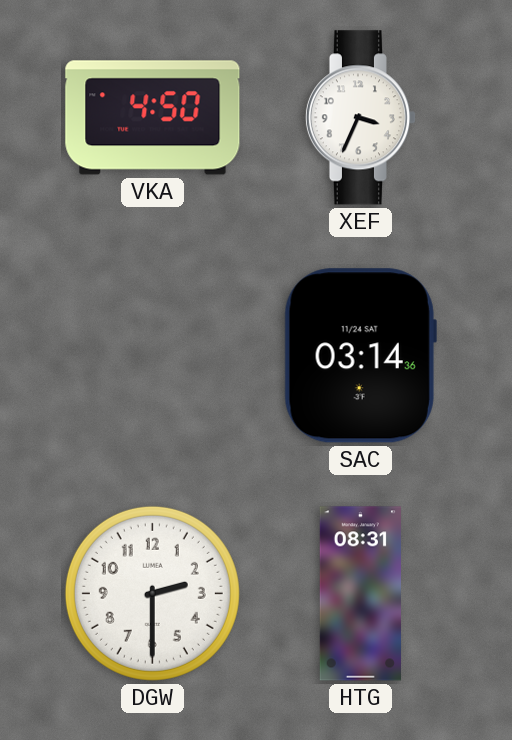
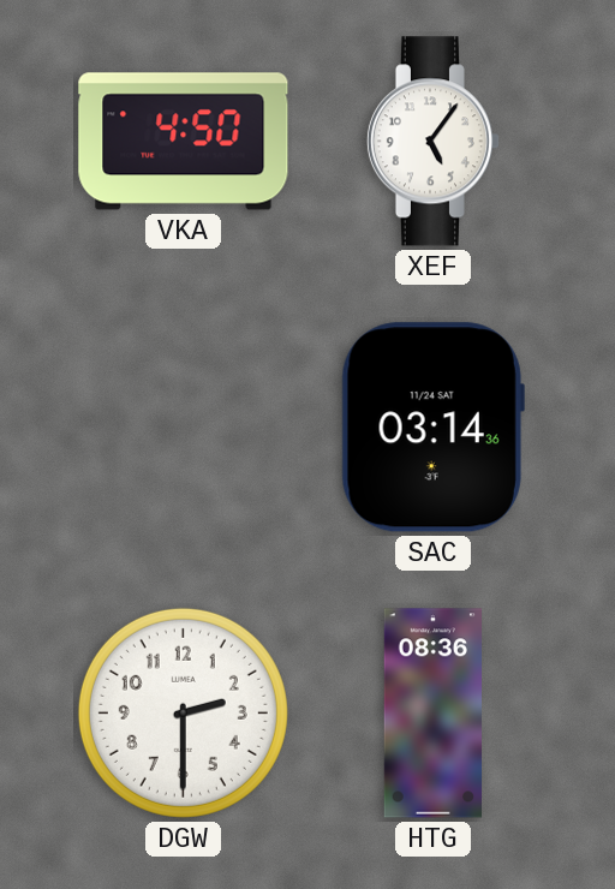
XEF: 3:34 -> 5:06
HTG: 08:31 -> 08:36
